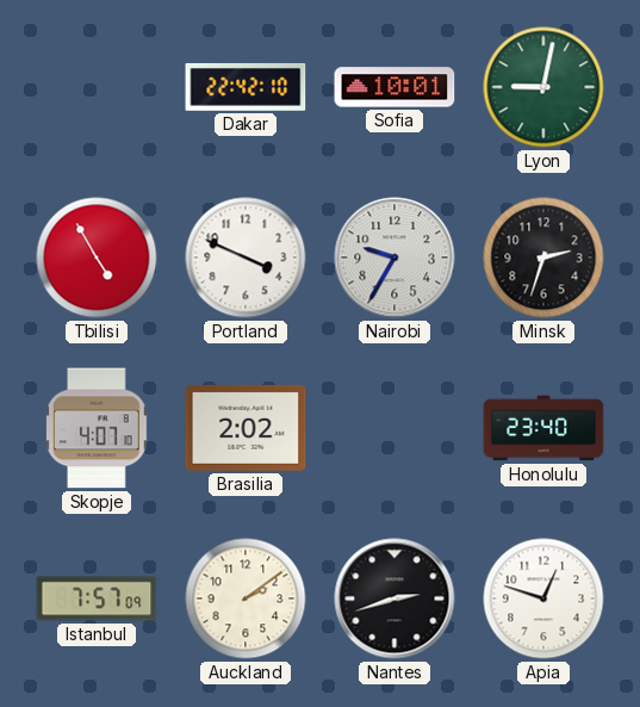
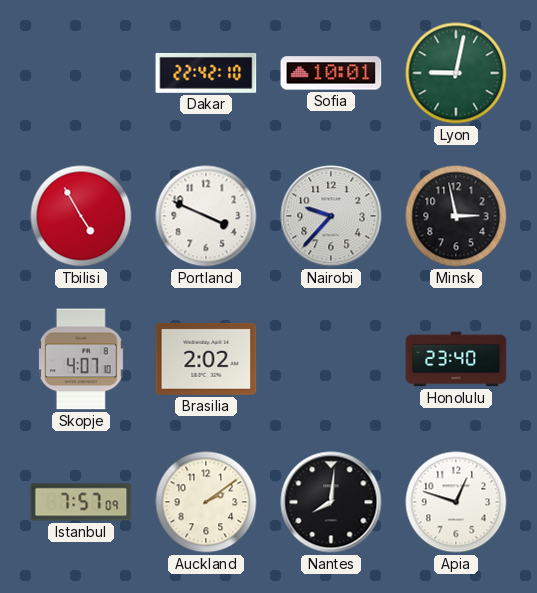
Nairobi: 9:35 -> 9:37
Minsk: 2:33 -> 2:58
Nantes: 2:42 -> 8:01
